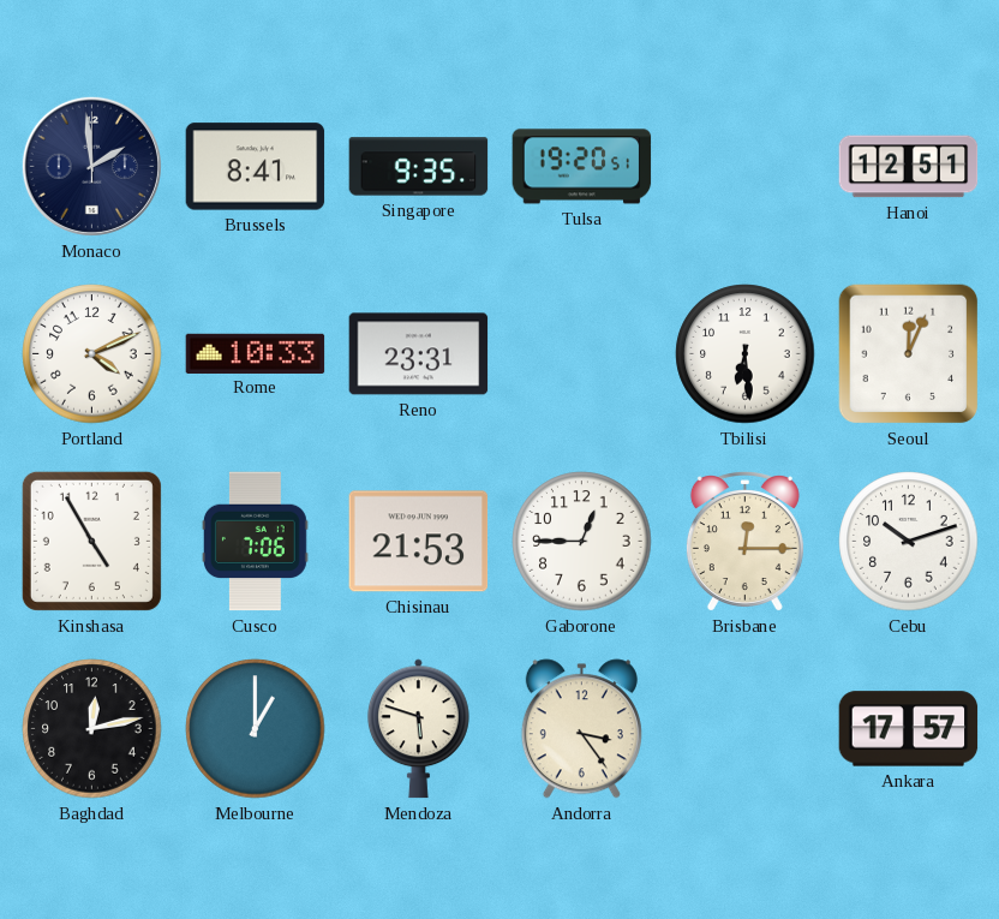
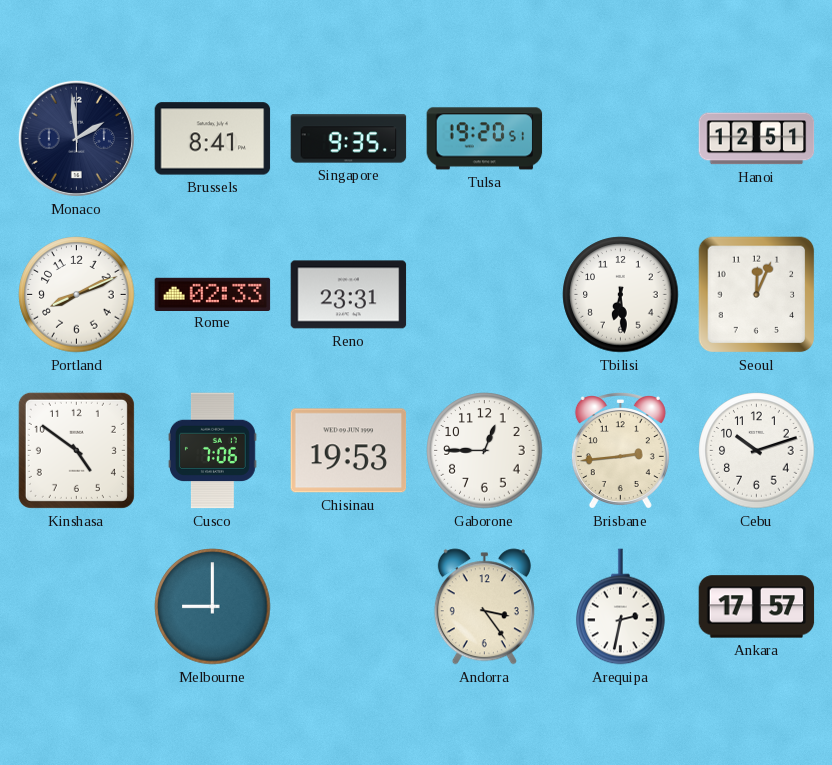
Portland: 4:11 -> 8:11
Rome: 10:33 -> 02:33
Kinshasa: 4:55 -> 4:51
Chisinau: 21:53 -> 19:53
Brisbane: 12:15 -> 2:44
Baghdad: 12:13 -> none
Melbourne: 1:00 -> 9:00
Mendoza: 5:48 -> none
Arequipa: none -> 2:32
